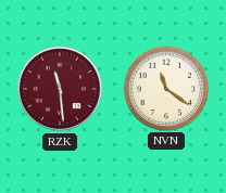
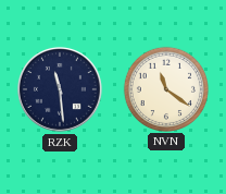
RZK dial: burgundy -> navy
